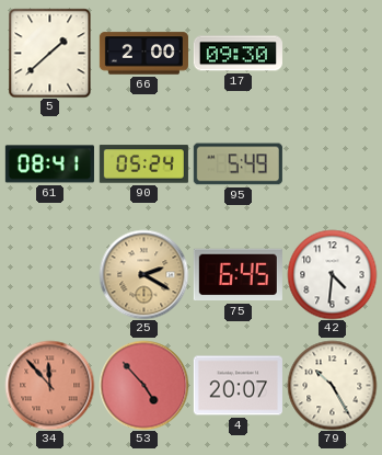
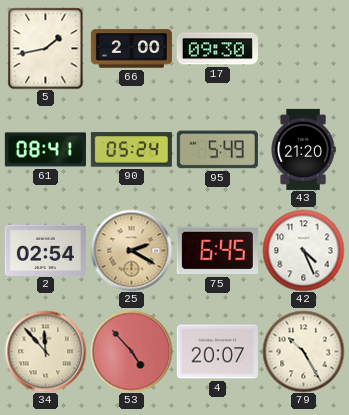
5: 1:38 -> 1:43
43: none -> 21:20
2: none -> 02:54
42: 4:31 -> 4:26
34 dial: salmon -> cream
